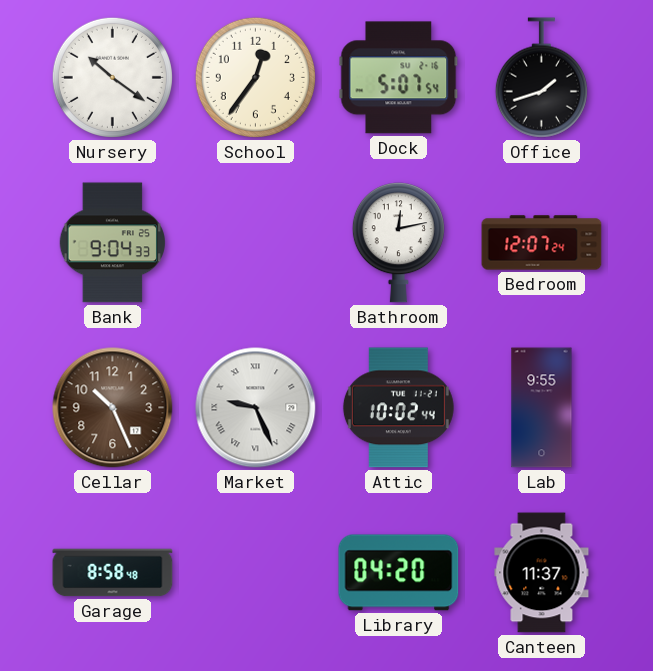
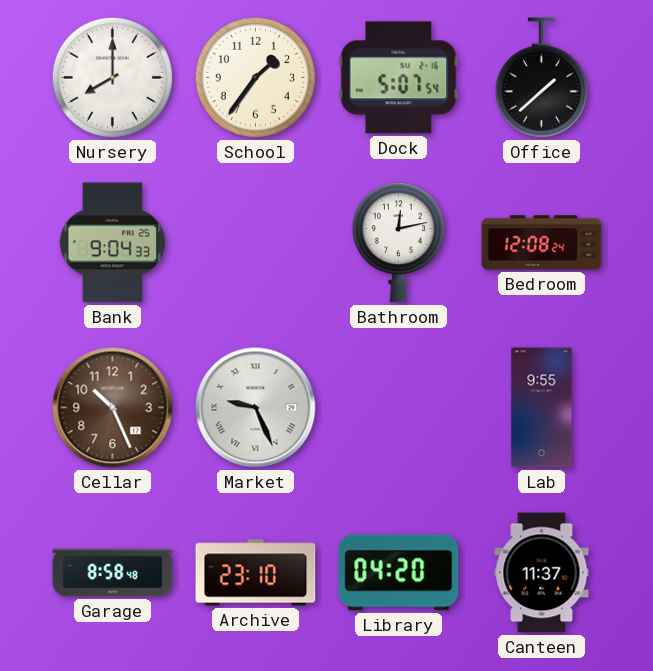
Nursery: 10:21 -> 8:00
School: 12:36 -> 1:36
Office: 1:42 -> 1:38
Bedroom: 12:07 -> 12:08
Attic: 10:02 -> none
Archive: none -> 23:10
